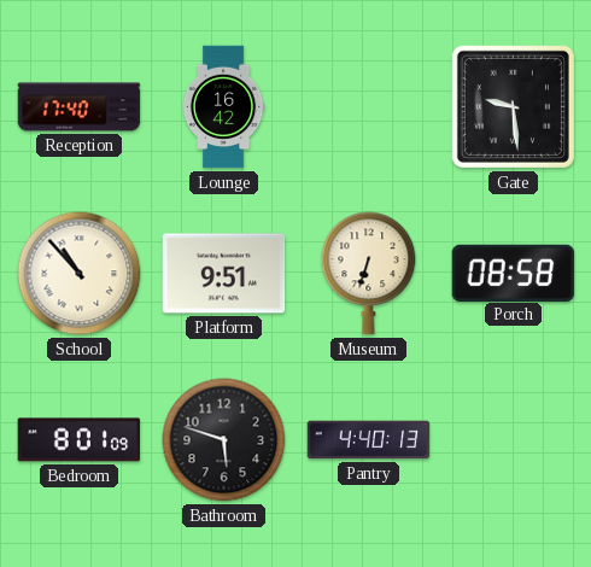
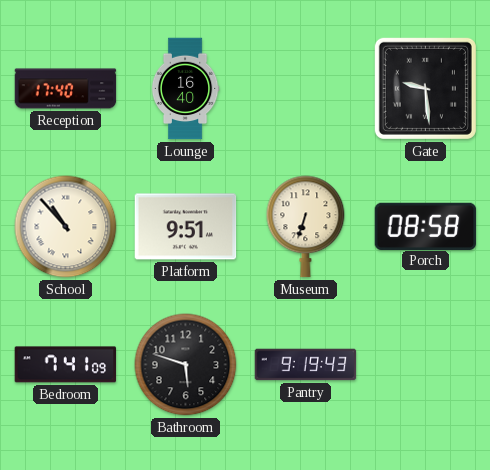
Lounge: 16:42 -> 16:40
Bedroom: 8:01 -> 7:41
Pantry: 4:40 -> 9:19
